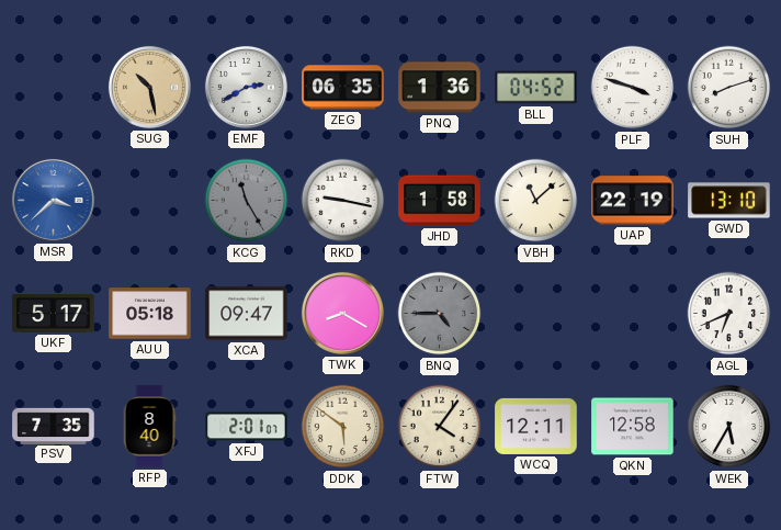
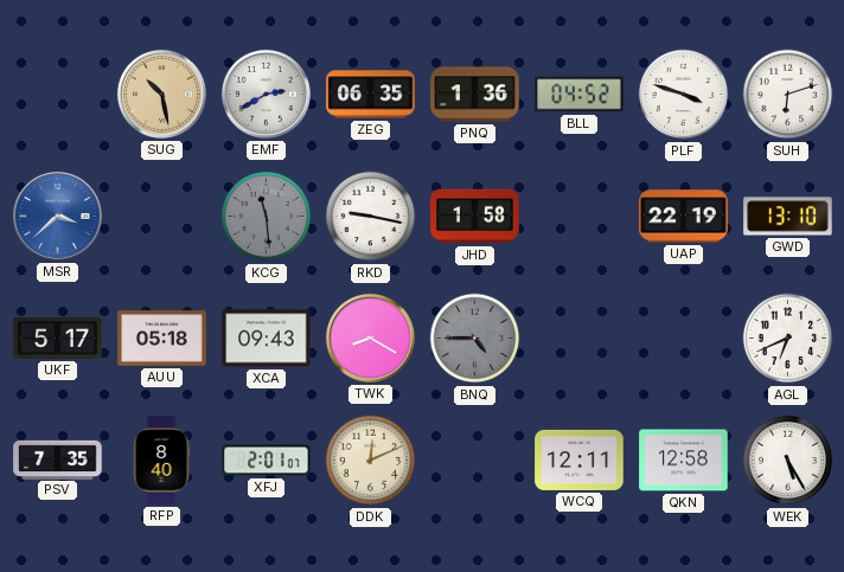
SUH: 8:12 -> 6:12
KCG: 11:25 -> 11:29
VBH: 11:08 -> none
XCA: 09:47 -> 09:43
DDK: 5:51 -> 12:11
FTW: 4:06 -> none
WEK: 5:35 -> 5:25
